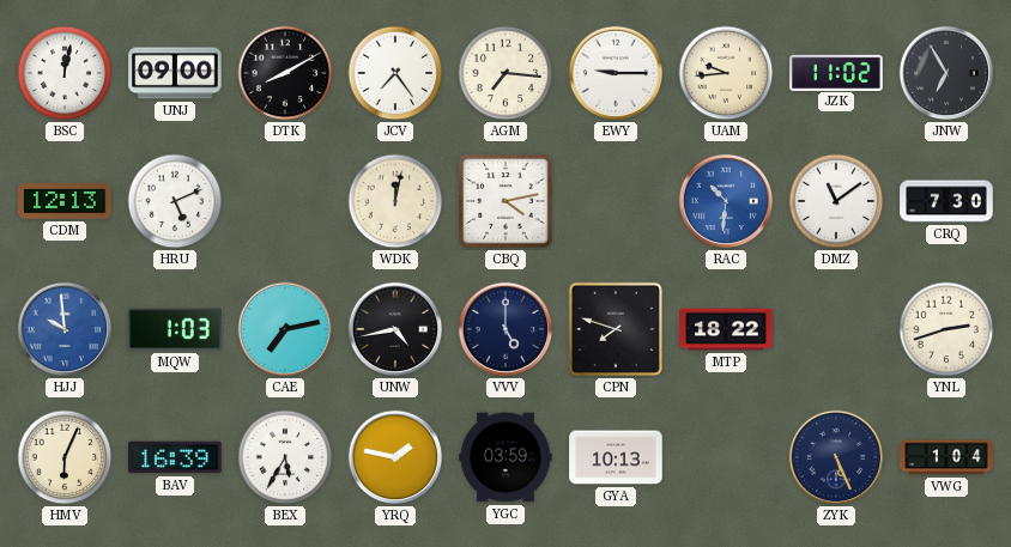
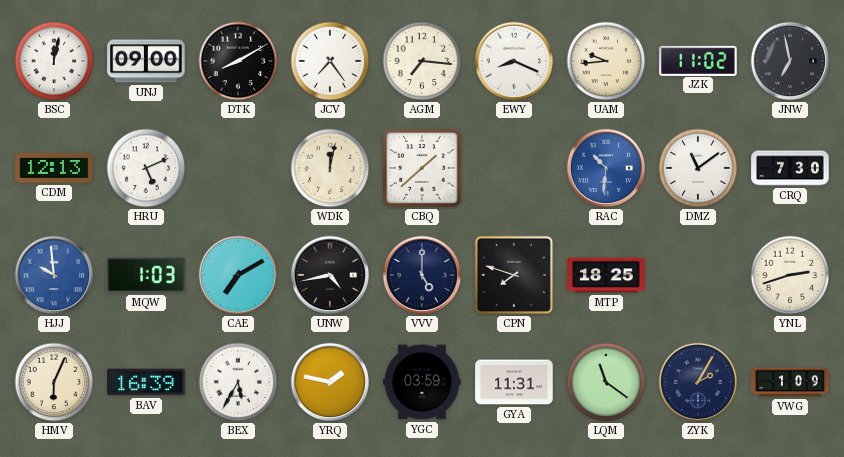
EWY: 9:15 -> 8:19
JNW: 6:55 -> 6:58
CBQ: 4:13 -> 1:38
CAE: 7:13 -> 7:10
MTP: 18:22 -> 18:25
GYA: 10:13 -> 11:31
LQM: none -> 11:21
ZYK: 5:26 -> 2:05
VWG: 1:04 -> 1:09
